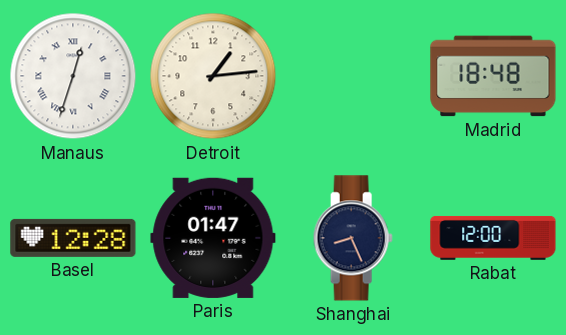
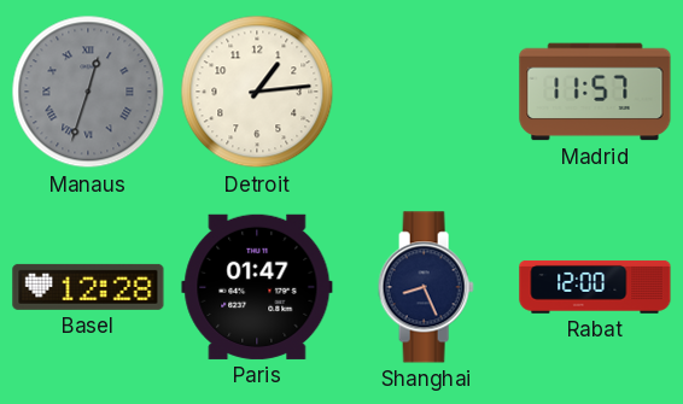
Manaus dial: white -> grey
Madrid: 18:48 -> 11:57
